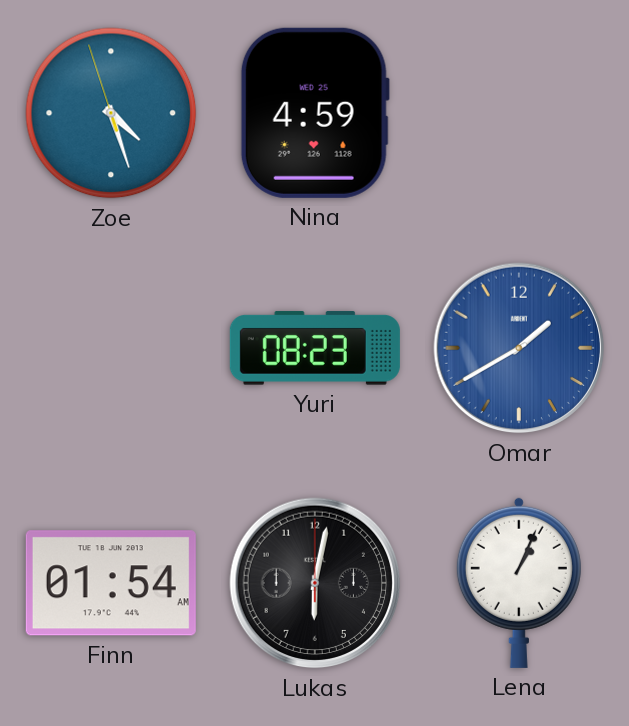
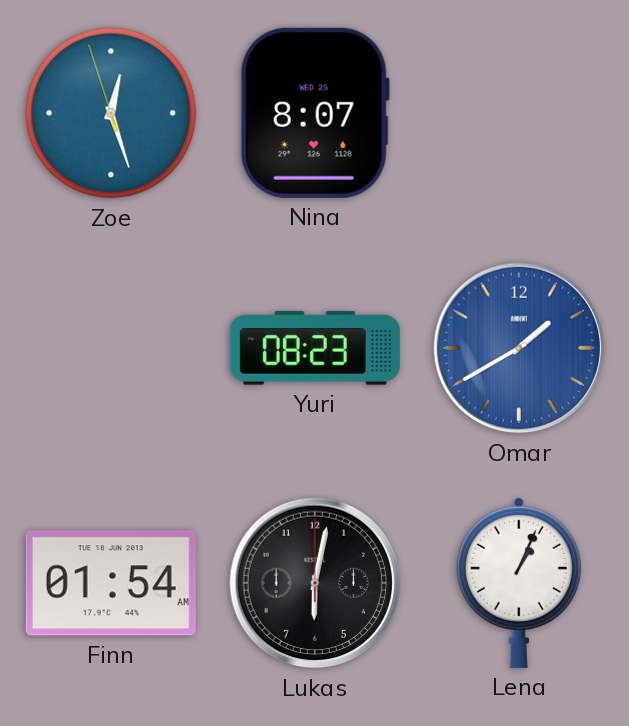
Zoe: 4:26 -> 12:26
Nina: 4:59 -> 8:07
